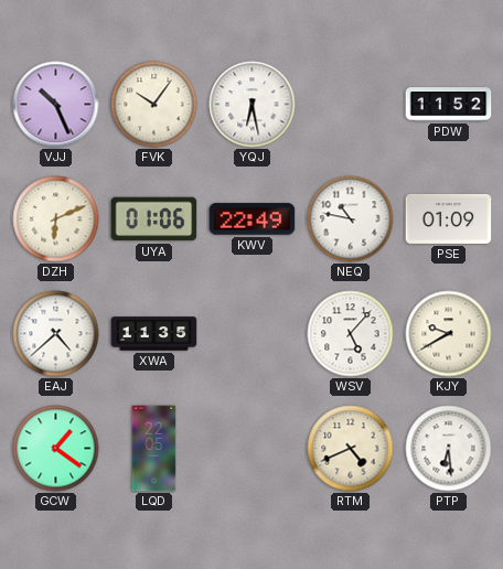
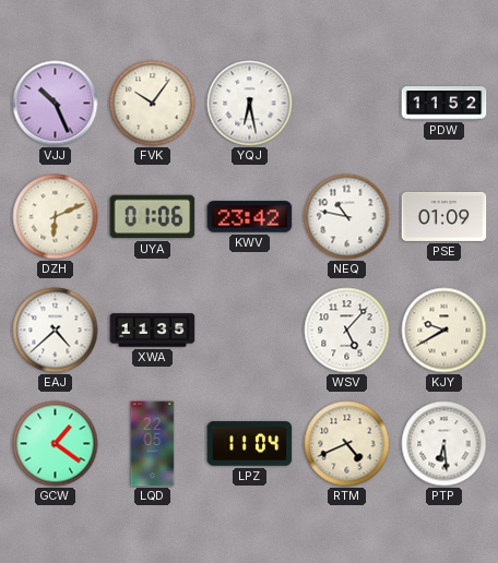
KWV: 22:49 -> 23:42
LPZ: none -> 11:04
